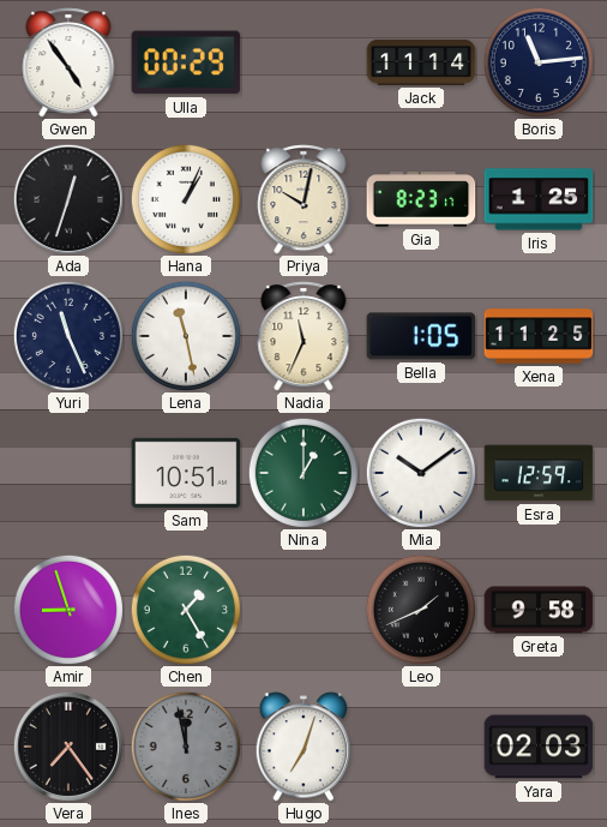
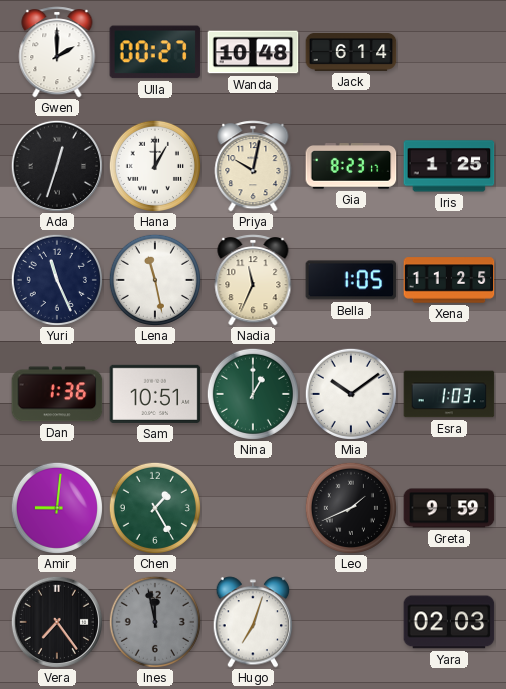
Gwen: 4:54 -> 2:00
Ulla: 00:29 -> 00:27
Wanda: none -> 10:48
Jack: 11:14 -> 6:14
Boris: 11:14 -> none
Hana: 1:04 -> 1:00
Dan: none -> 1:36
Esra: 12:59 -> 1:03
Amir: 8:57 -> 9:01
Greta: 9:58 -> 9:59
